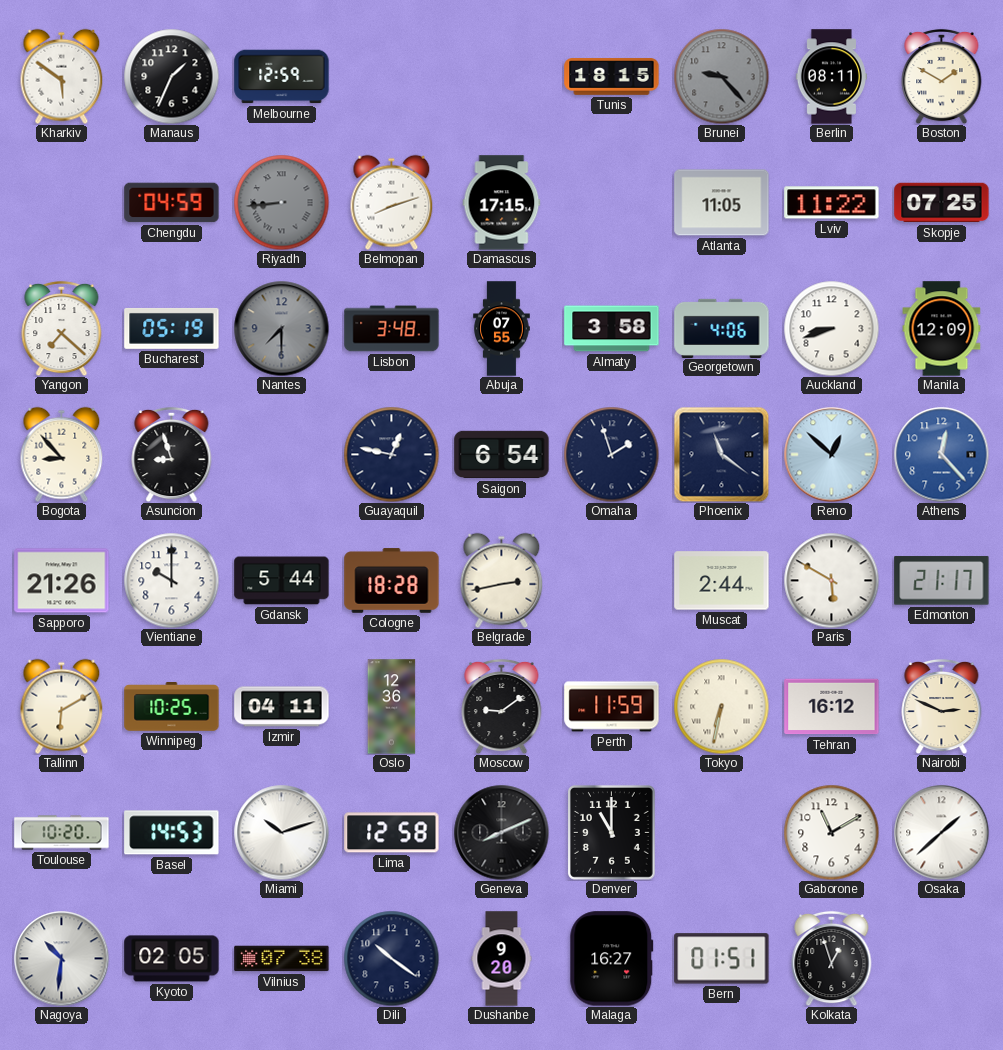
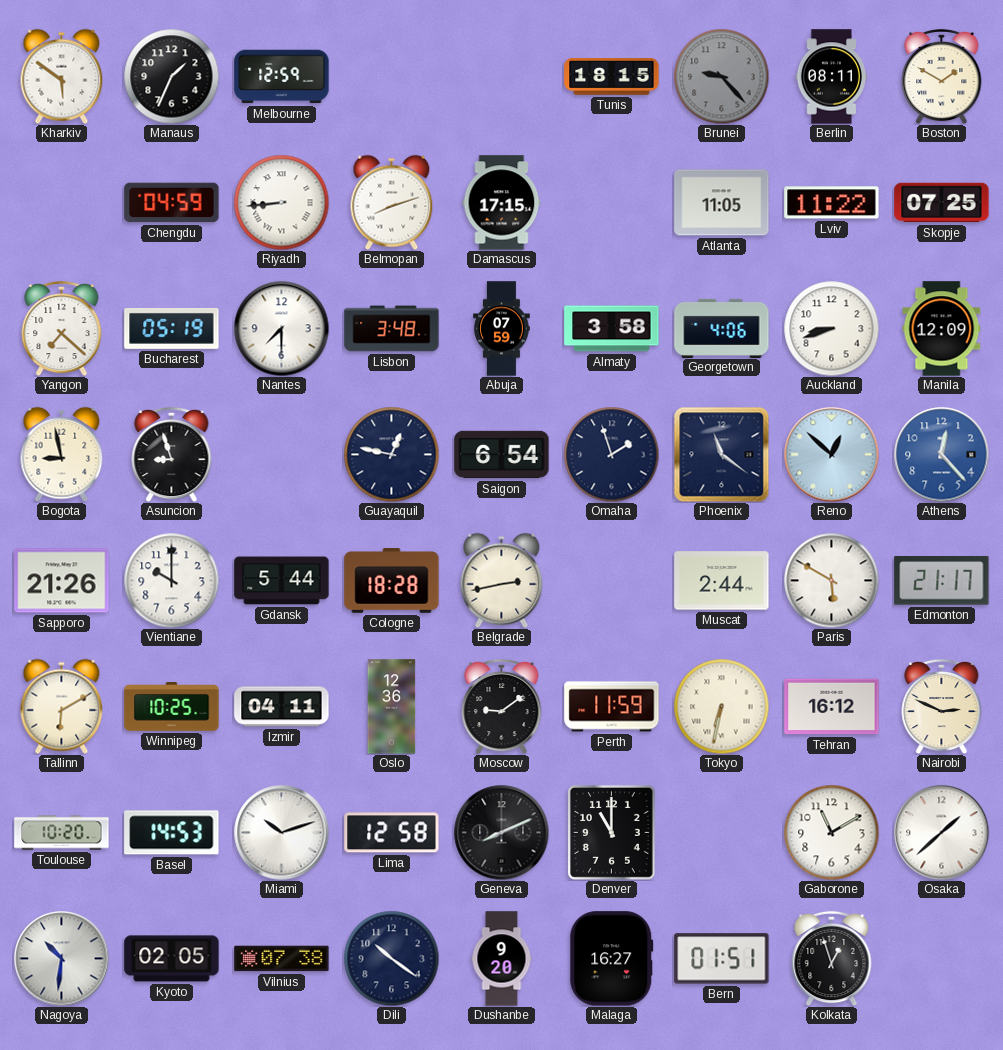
Riyadh dial: grey -> white
Nantes dial: grey -> white
Abuja: 07:55 -> 07:59
Bogota: 8:53 -> 8:58
